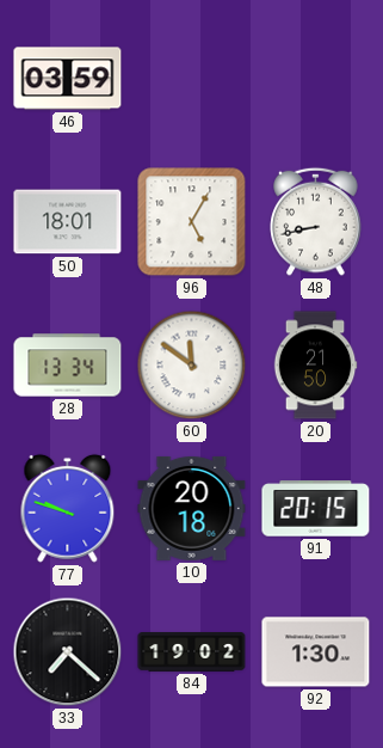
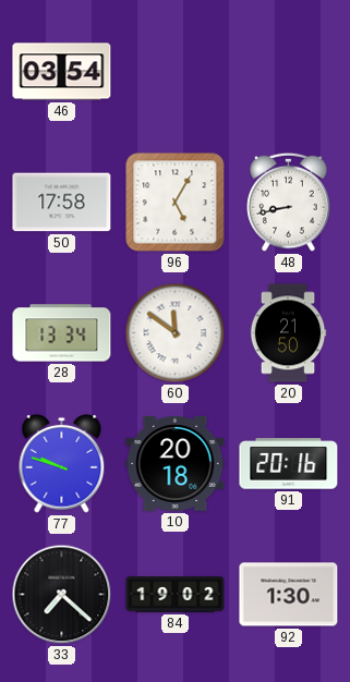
46: 03:59 -> 03:54
50: 18:01 -> 17:58
91: 20:15 -> 20:16
